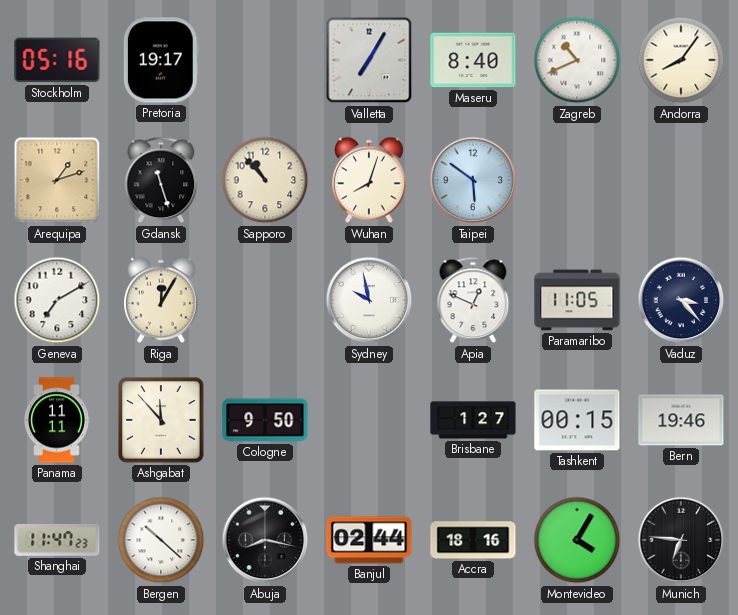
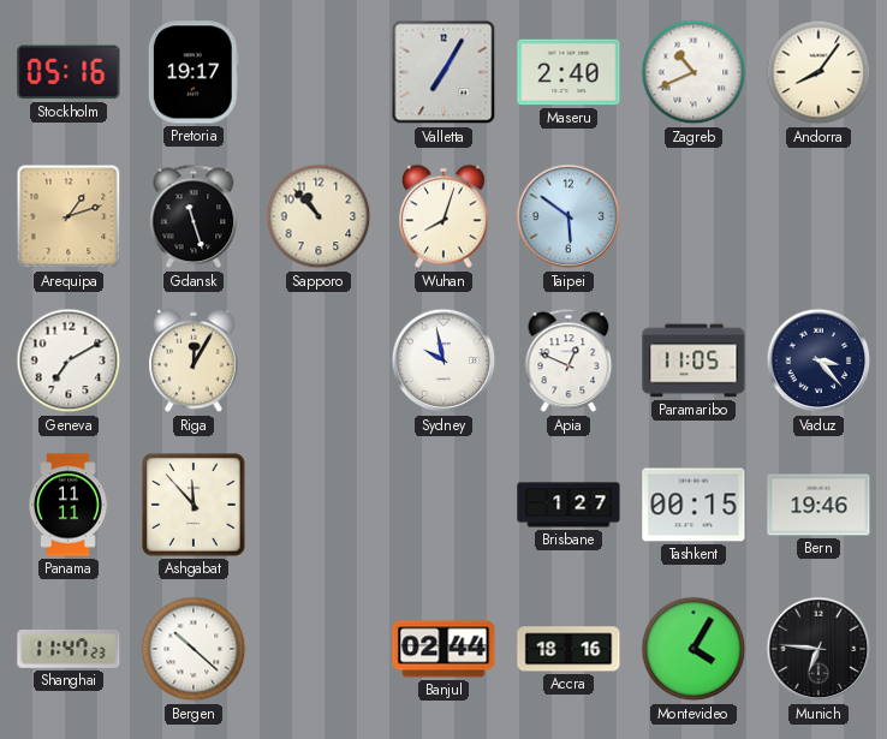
Maseru: 8:40 -> 2:40
Cologne: 9:50 -> none
Abuja: 8:17 -> none
